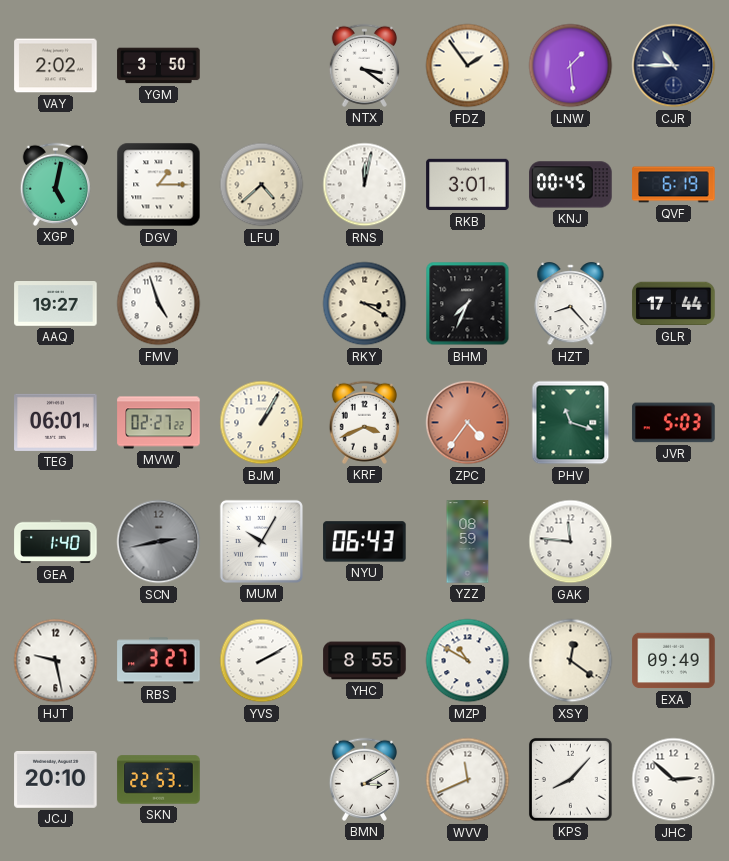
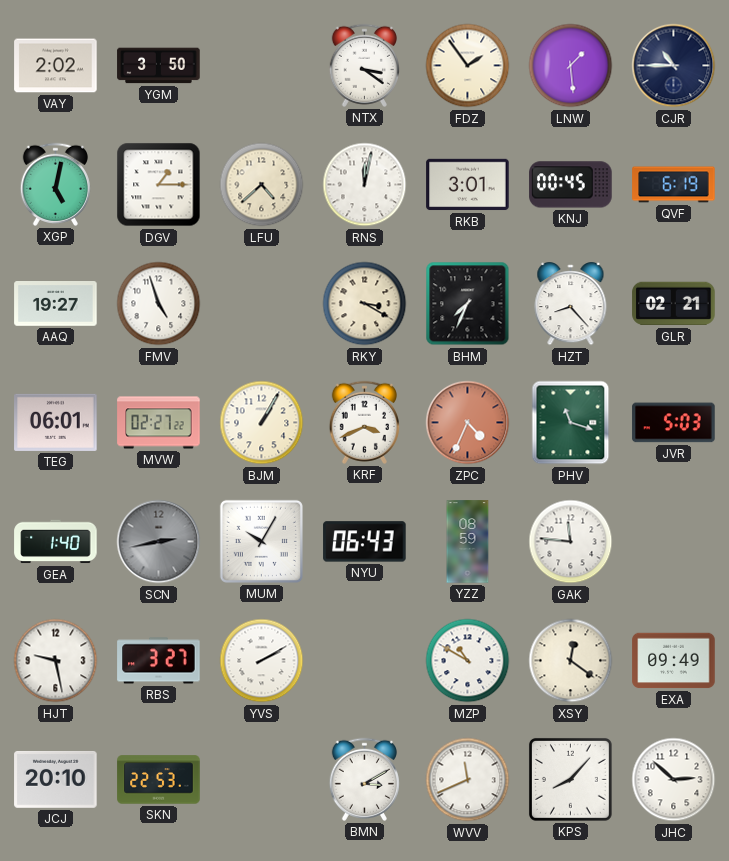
GLR: 17:44 -> 02:21
ZPC: 4:36 -> 4:34
YHC: 8:55 -> none
